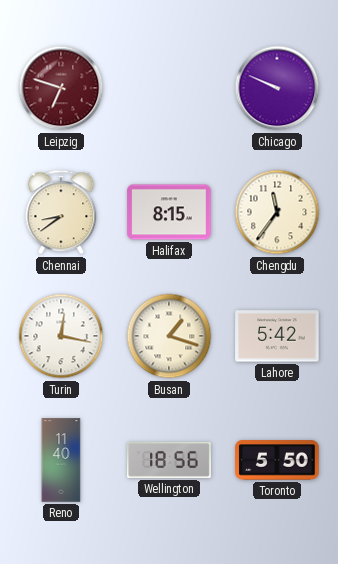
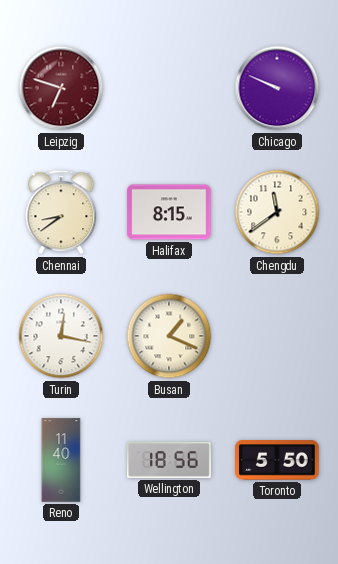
Chengdu: 11:36 -> 11:39
Busan: 1:18 -> 1:19
Lahore: 5:42 -> none
